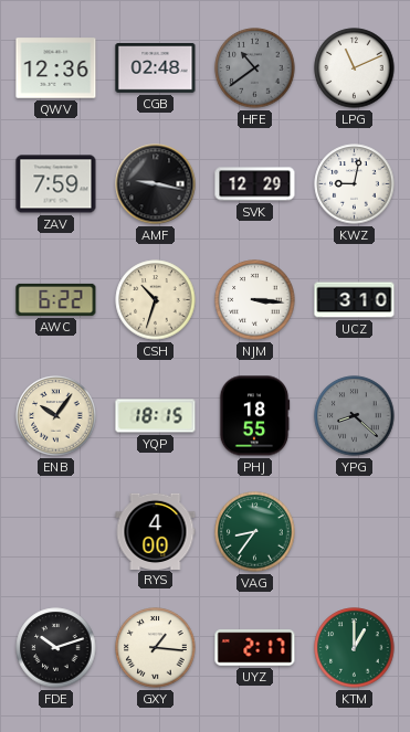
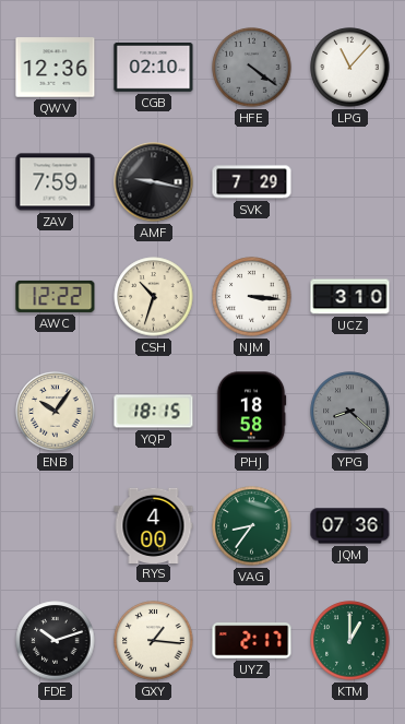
CGB: 02:48 -> 02:10
HFE: 10:39 -> 4:21
LPG: 11:11 -> 11:07
SVK: 12:29 -> 7:29
KWZ: 9:02 -> none
AWC: 6:22 -> 12:22
PHJ: 18:55 -> 18:58
JQM: none -> 07:36
